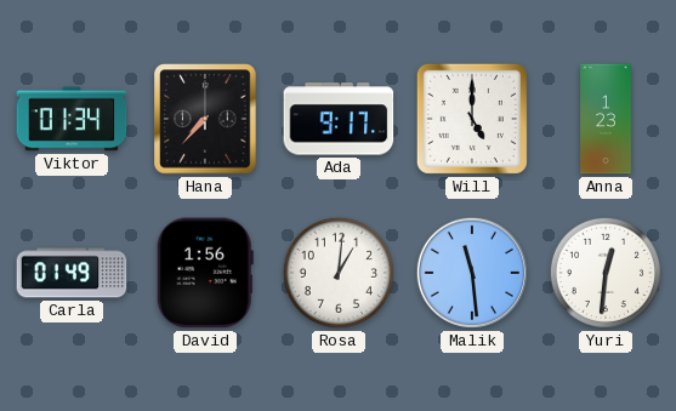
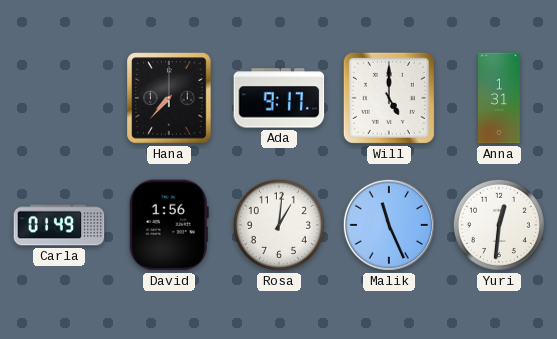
Viktor: 01:34 -> none
Anna: 1:23 -> 1:31
Malik: 11:29 -> 11:26
